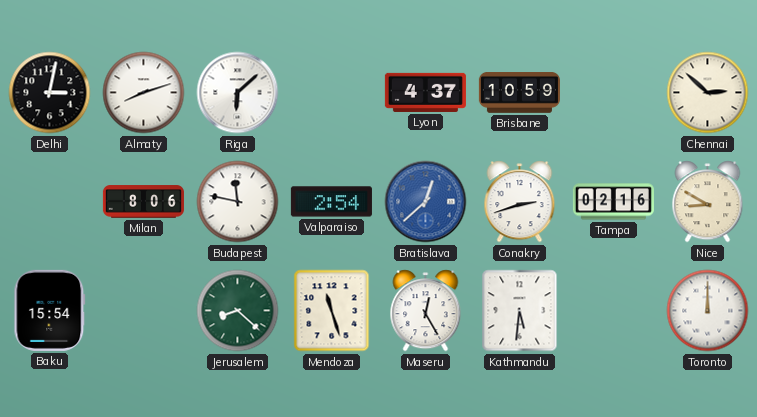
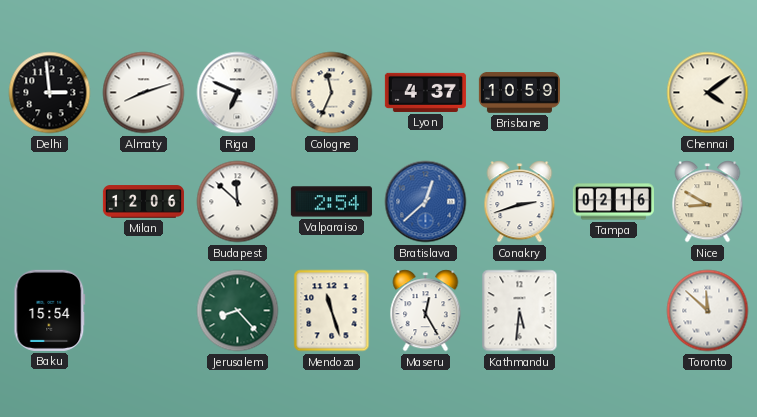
Delhi: 3:02 -> 2:59
Riga: 6:08 -> 6:49
Cologne: none -> 11:34
Chennai: 2:52 -> 4:09
Milan: 8:06 -> 12:06
Budapest: 11:47 -> 11:52
Jerusalem: 8:22 -> 8:23
Toronto: 12:00 -> 11:52
